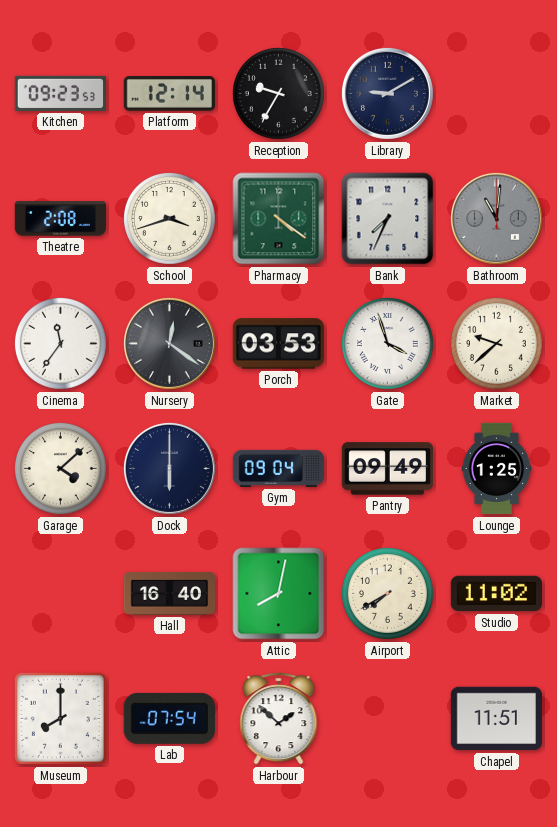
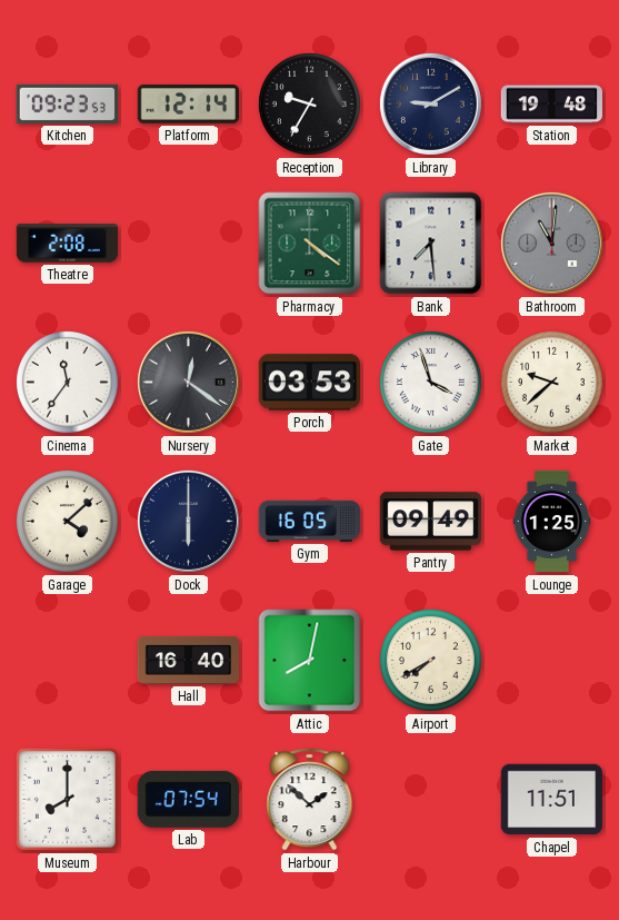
Station: none -> 19:48
School: 3:42 -> none
Bank: 7:34 -> 7:29
Gym: 09:04 -> 16:05
Studio: 11:02 -> none
